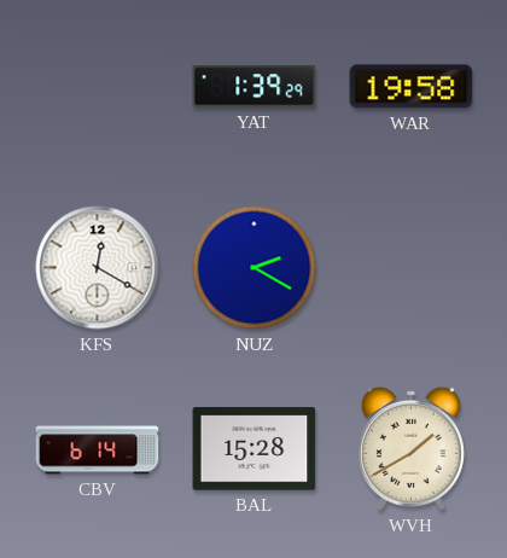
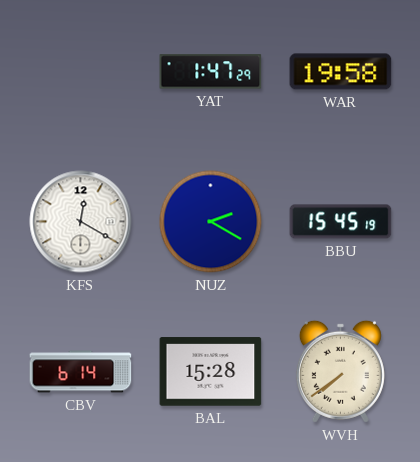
YAT: 1:39 -> 1:47
BBU: none -> 15:45
WVH: 1:40 -> 7:39
